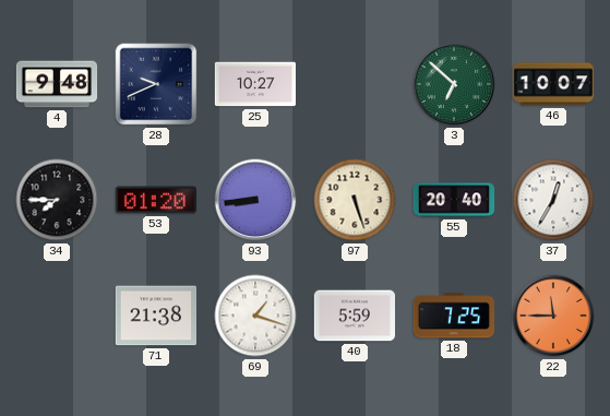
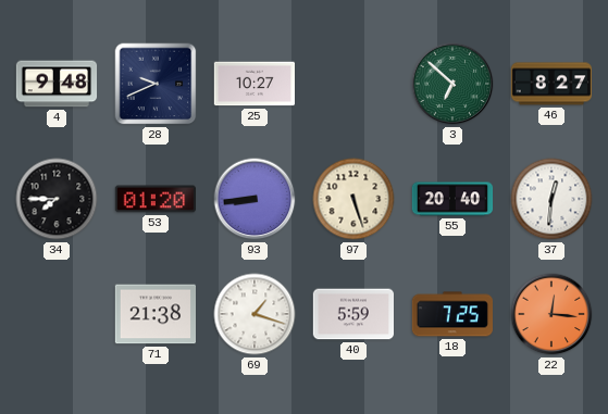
46: 10:07 -> 8:27
37: 12:35 -> 12:31
22: 11:45 -> 12:16
